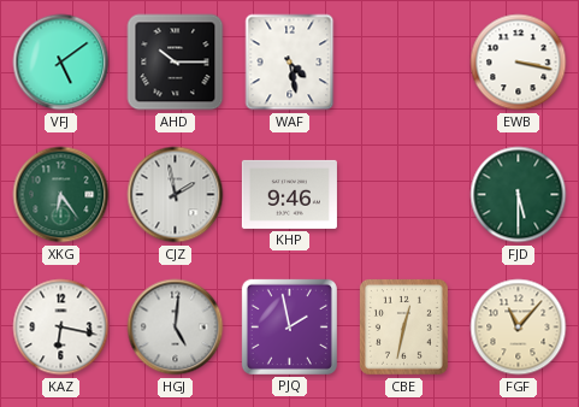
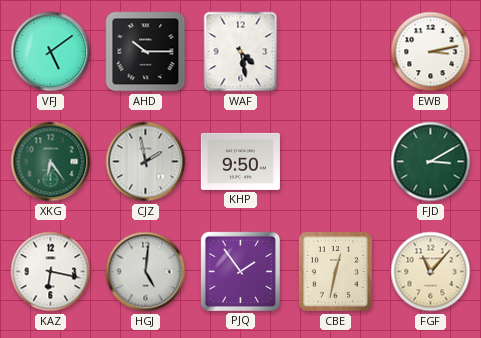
EWB: 3:17 -> 3:13
KHP: 9:46 -> 9:50
FJD: 5:30 -> 3:10
PJQ: 1:58 -> 1:54
